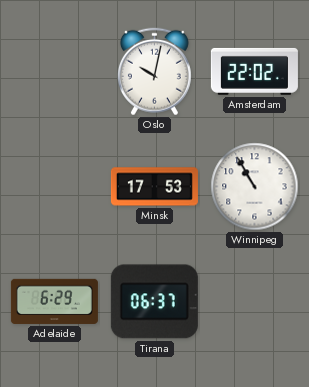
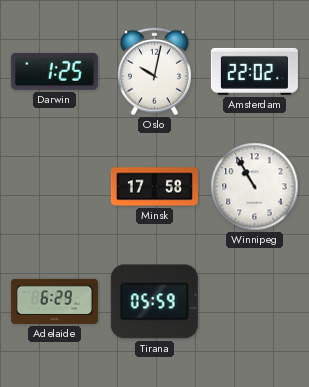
Darwin: none -> 1:25
Minsk: 17:53 -> 17:58
Tirana: 06:37 -> 05:59
